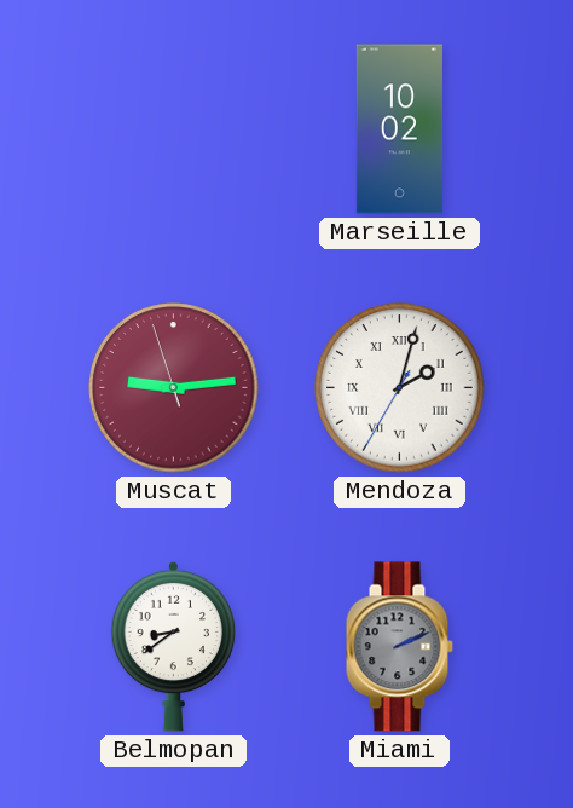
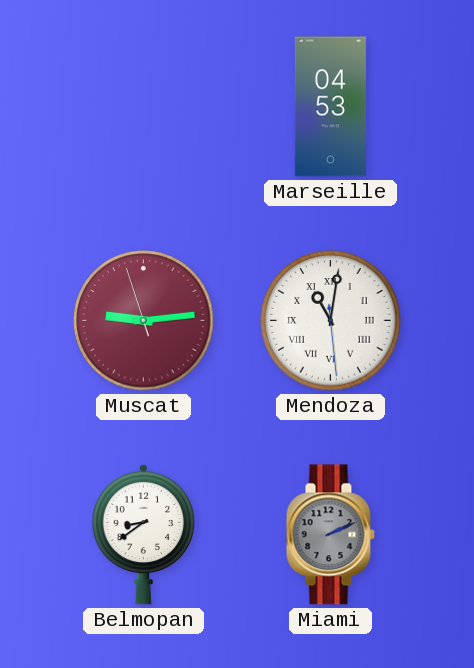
Marseille: 10:02 -> 04:53
Mendoza: 2:02 -> 11:01
